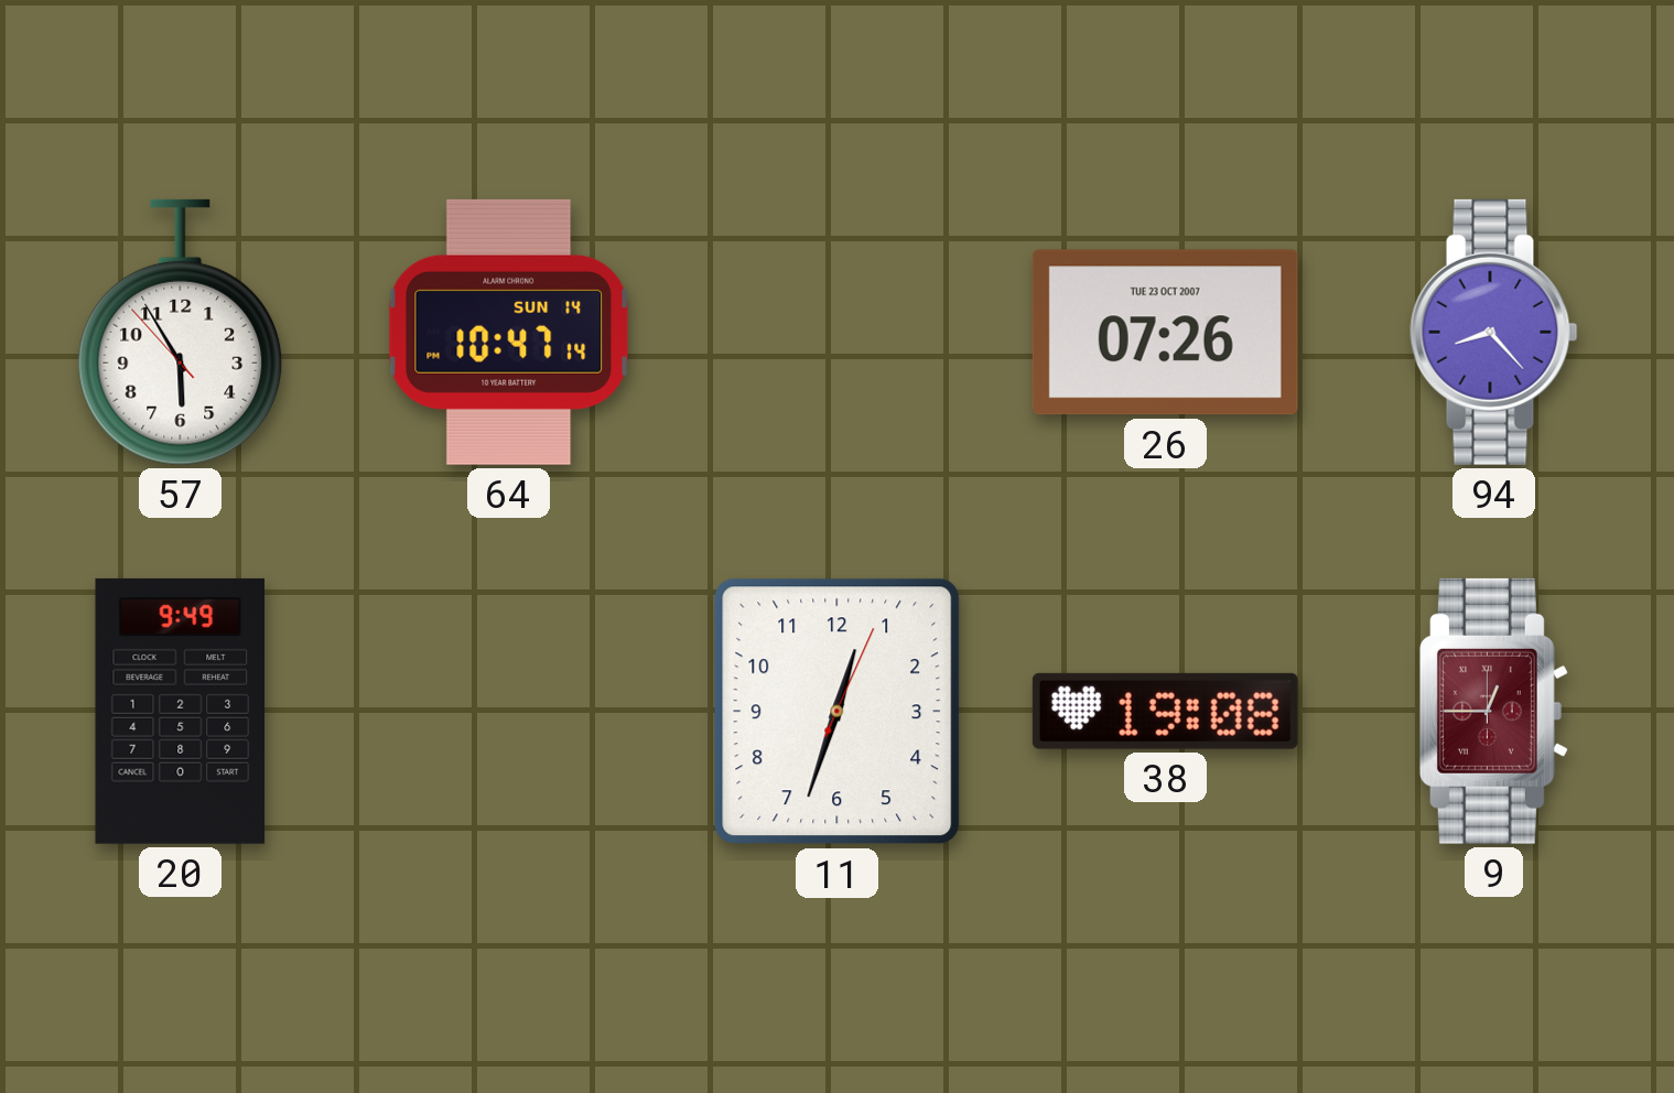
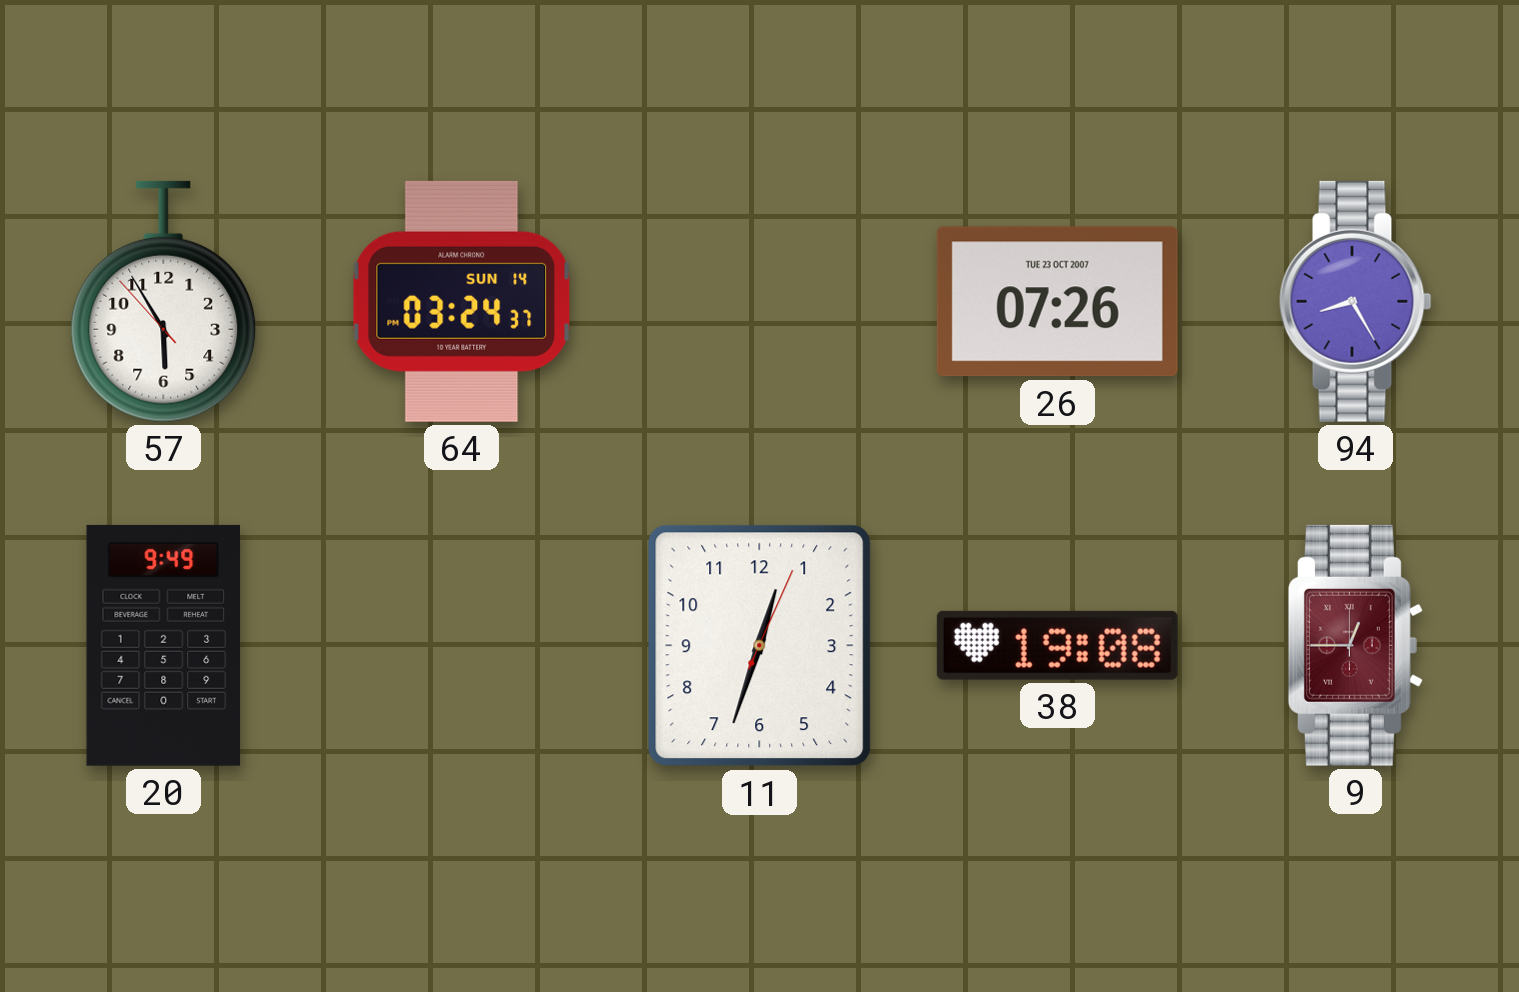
64: 10:47 -> 03:24
94: 8:23 -> 8:25
